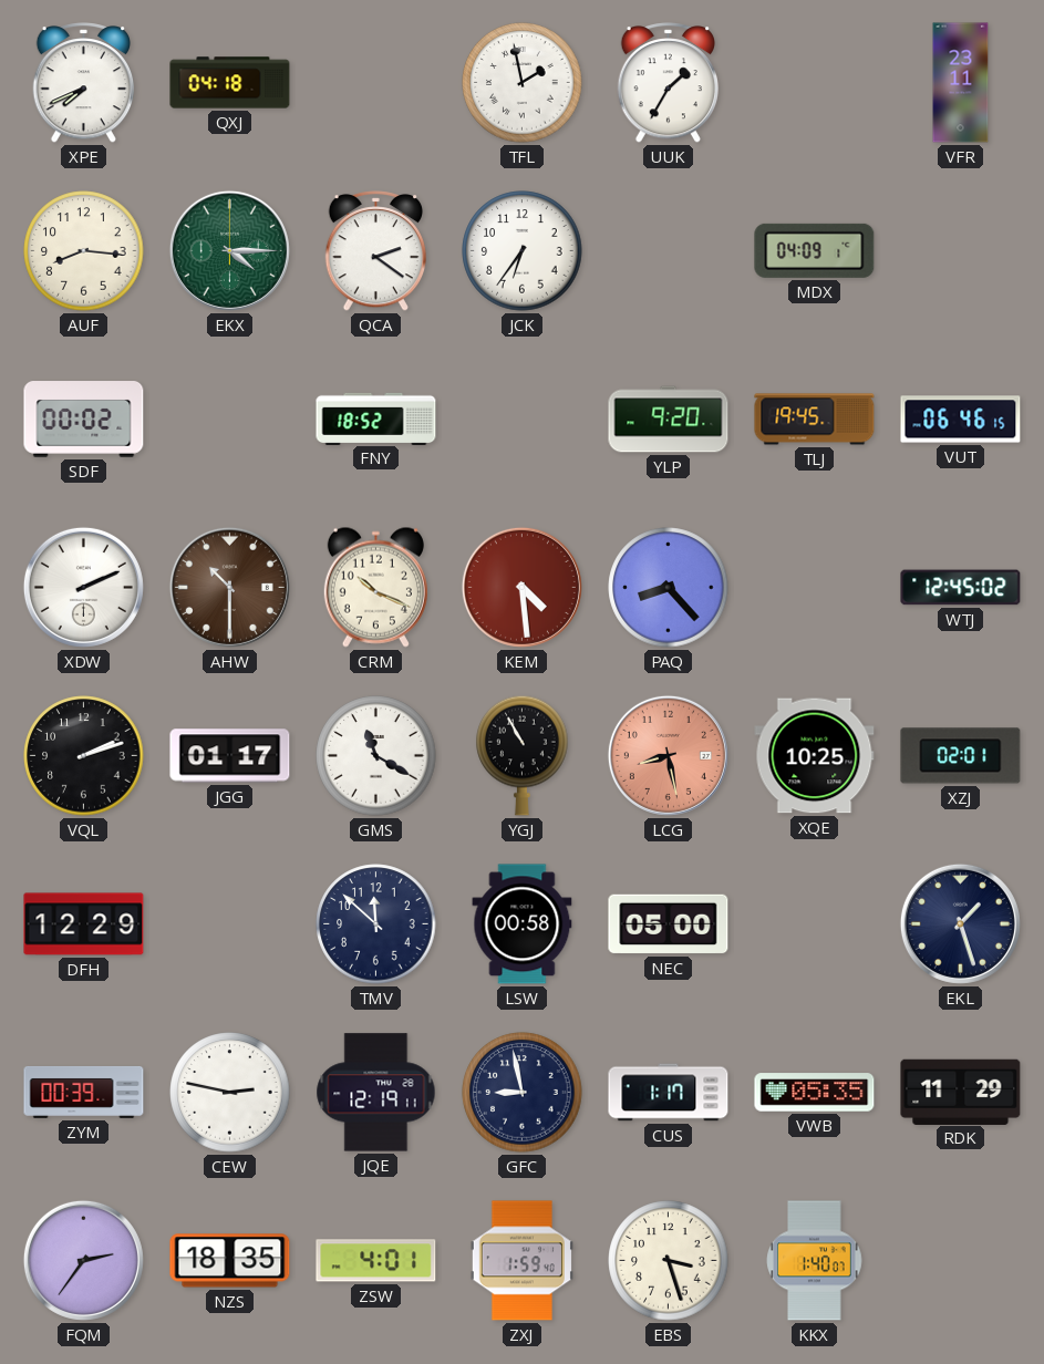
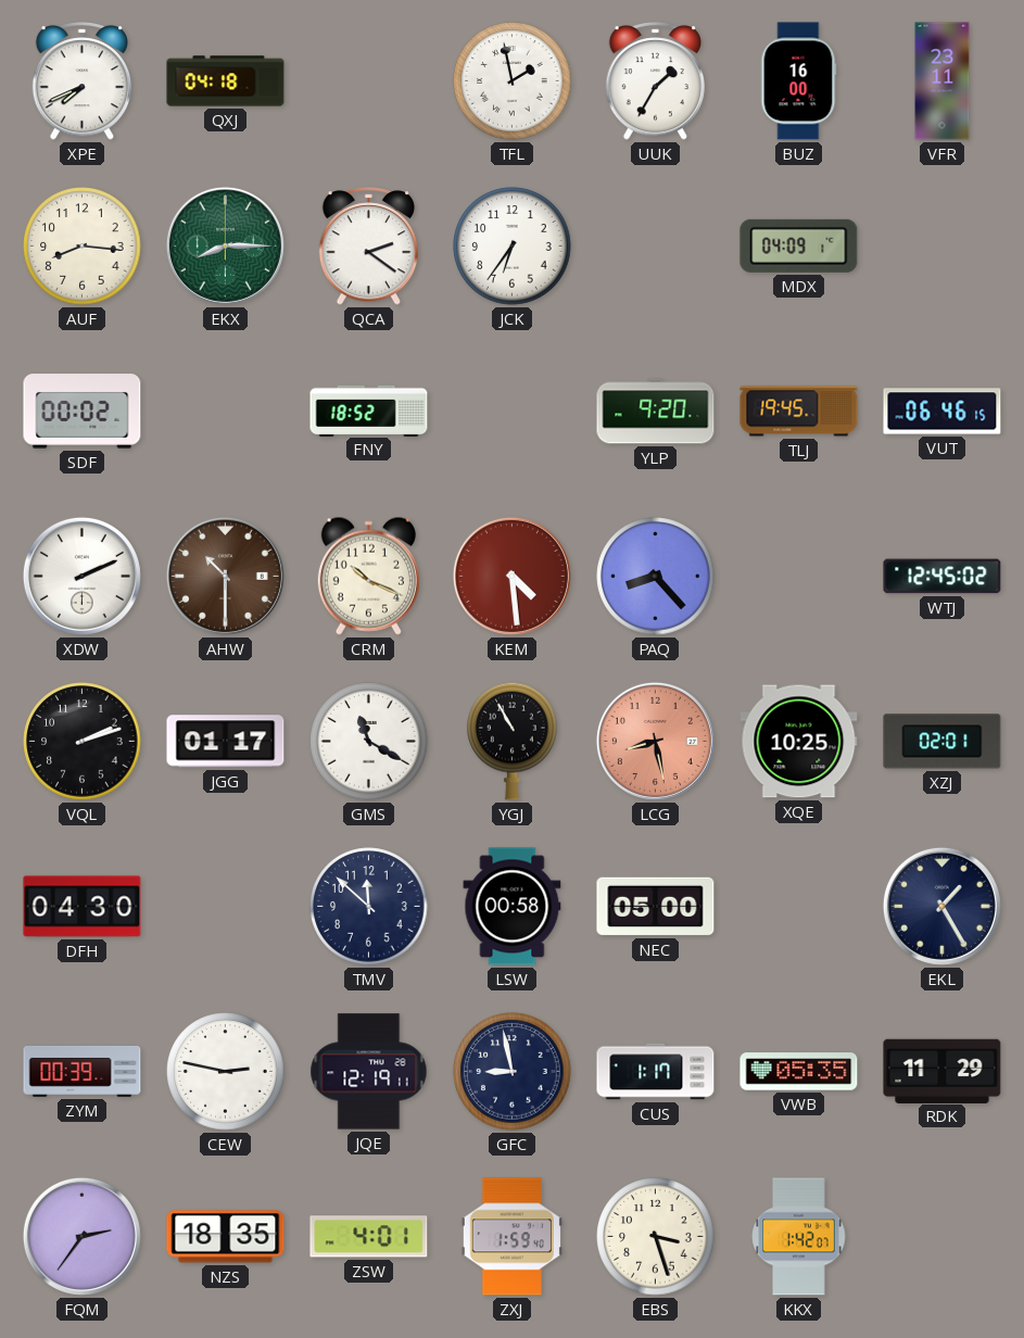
BUZ: none -> 16:00
EKX: 4:15 -> 8:15
DFH: 12:29 -> 04:30
EKL: 1:27 -> 1:25
KKX: 1:40 -> 1:42
